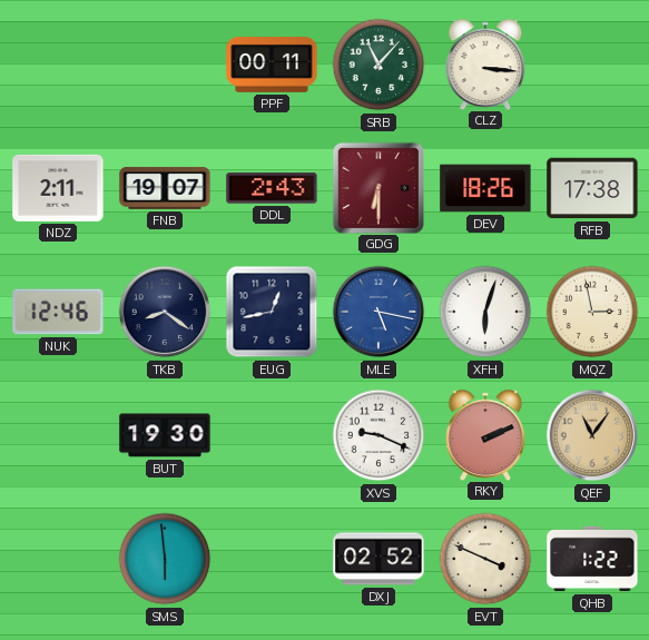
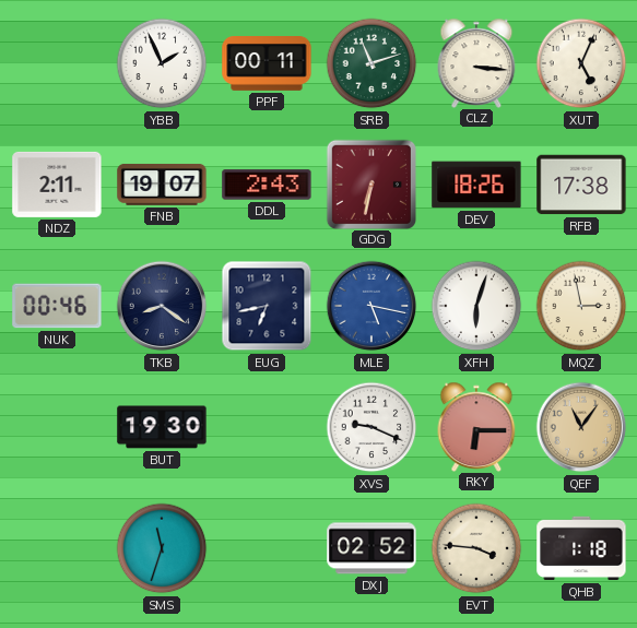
YBB: none -> 1:56
SRB: 11:07 -> 11:12
XUT: none -> 5:04
GDG: 6:30 -> 6:32
NUK: 12:46 -> 00:46
EUG: 12:43 -> 6:43
RKY: 2:11 -> 6:15
SMS: 5:59 -> 11:33
EVT: 3:49 -> 3:46
QHB: 1:22 -> 1:18
